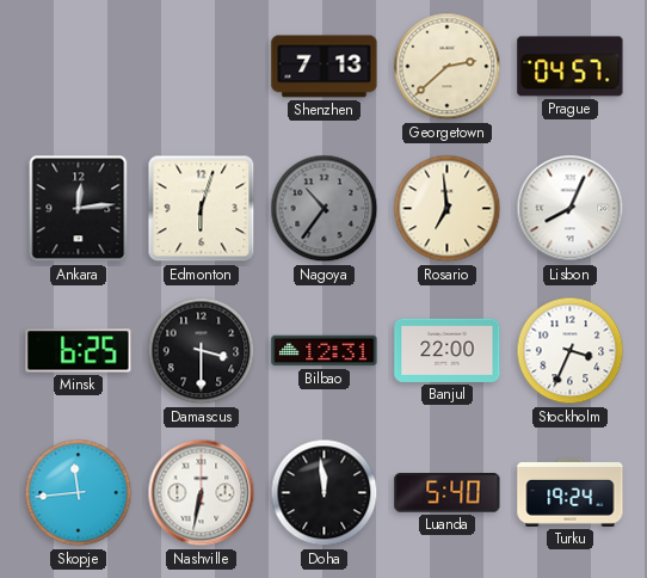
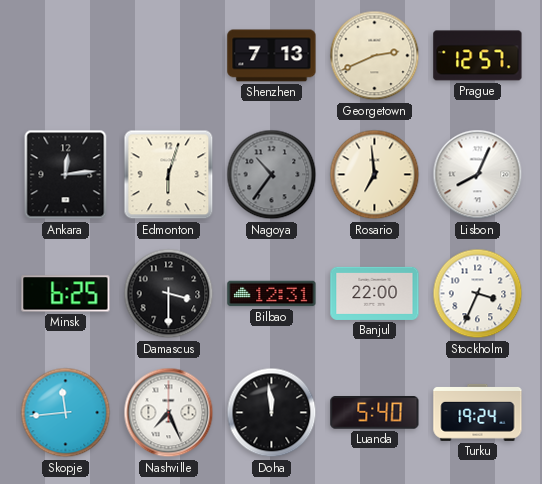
Georgetown: 2:38 -> 2:41
Prague: 04:57 -> 12:57
Nashville: 6:32 -> 7:26
